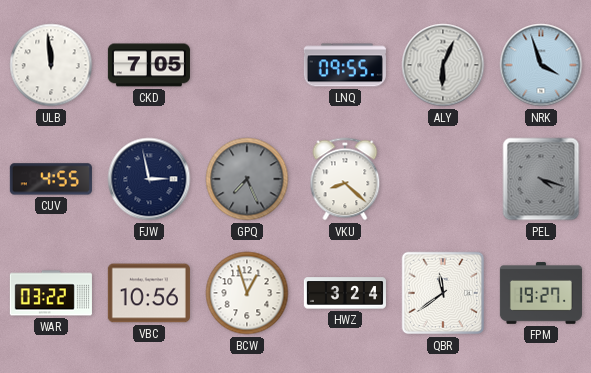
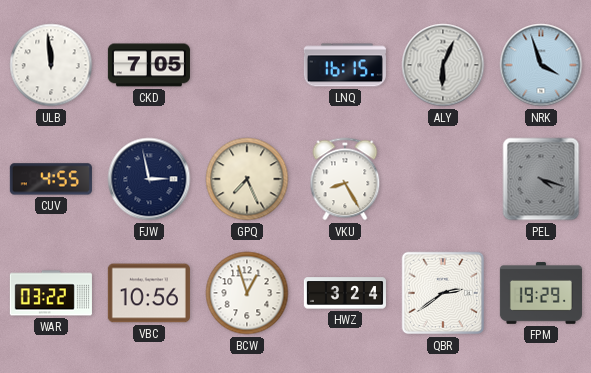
LNQ: 09:55 -> 16:15
GPQ dial: grey -> cream
VKU: 8:22 -> 8:25
QBR: 11:39 -> 2:39
FPM: 19:27 -> 19:29
